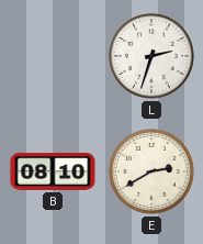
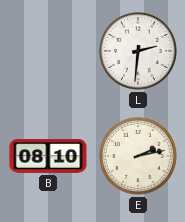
L: 2:33 -> 2:31
E: 2:40 -> 2:13
